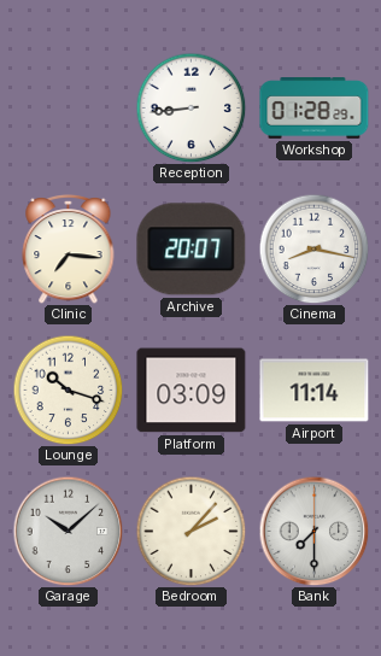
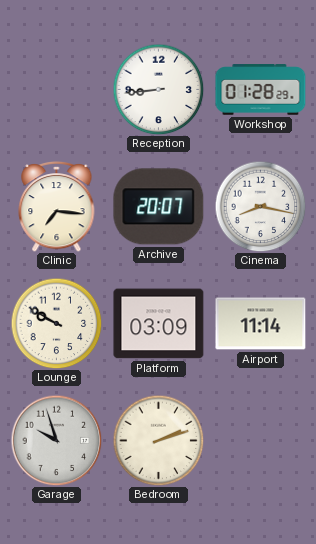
Lounge: 10:18 -> 9:50
Garage: 10:08 -> 9:57
Bedroom: 2:07 -> 2:12
Bank: 7:30 -> none
